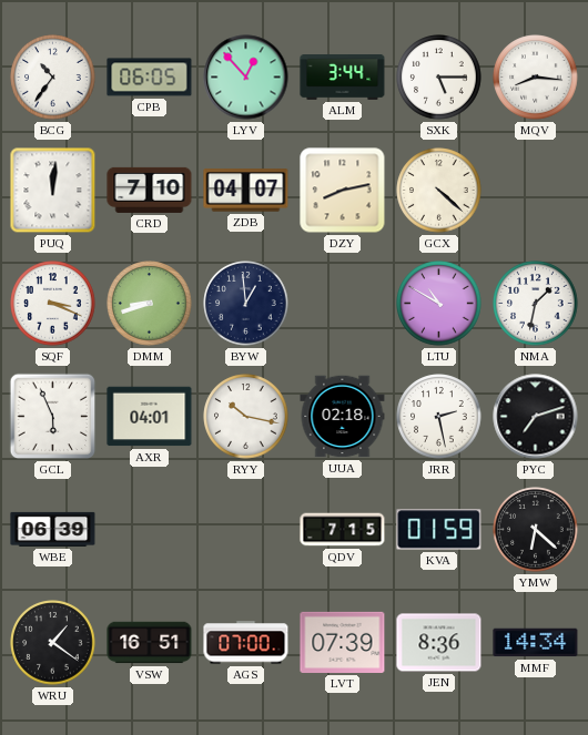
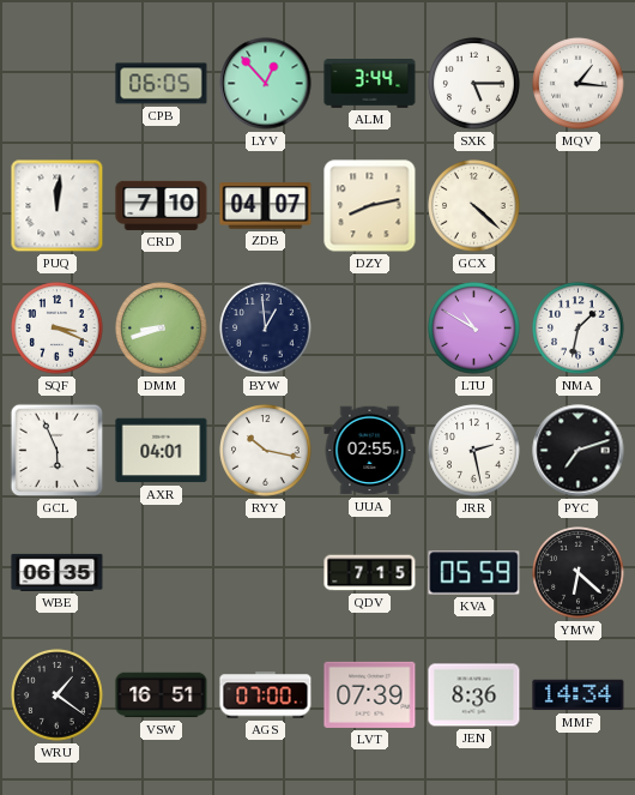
BCG: 10:36 -> none
MQV: 8:16 -> 1:16
UUA: 02:18 -> 02:55
WBE: 06:39 -> 06:35
KVA: 01:59 -> 05:59
